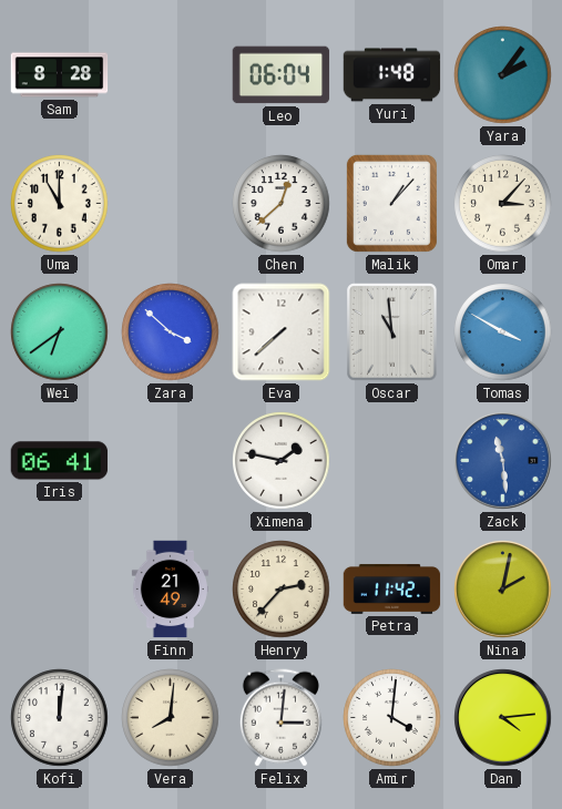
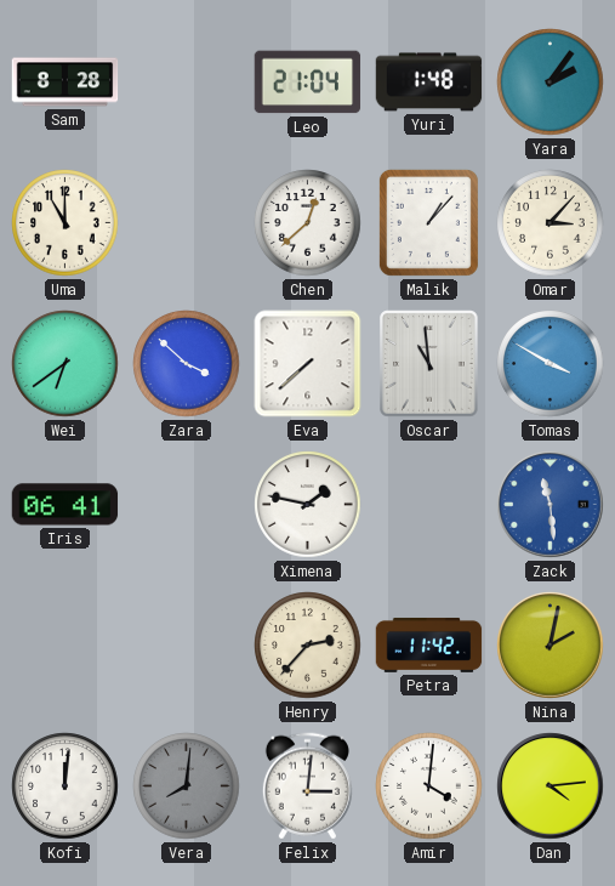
Leo: 06:04 -> 21:04
Finn: 21:49 -> none
Vera dial: cream -> grey
